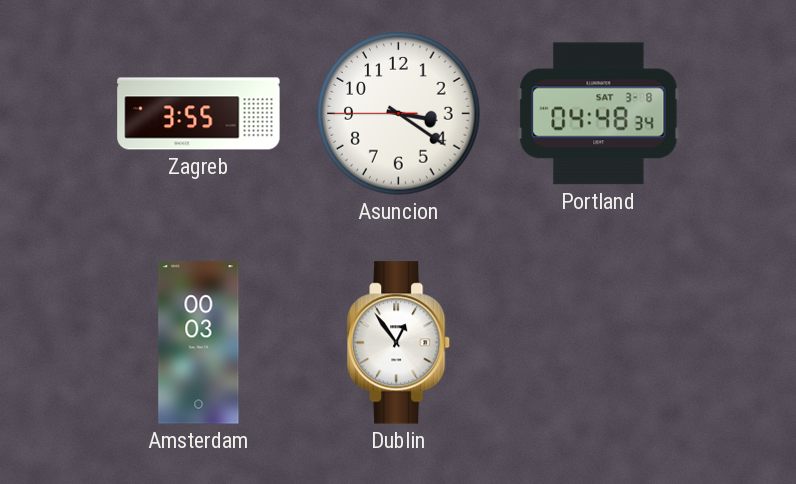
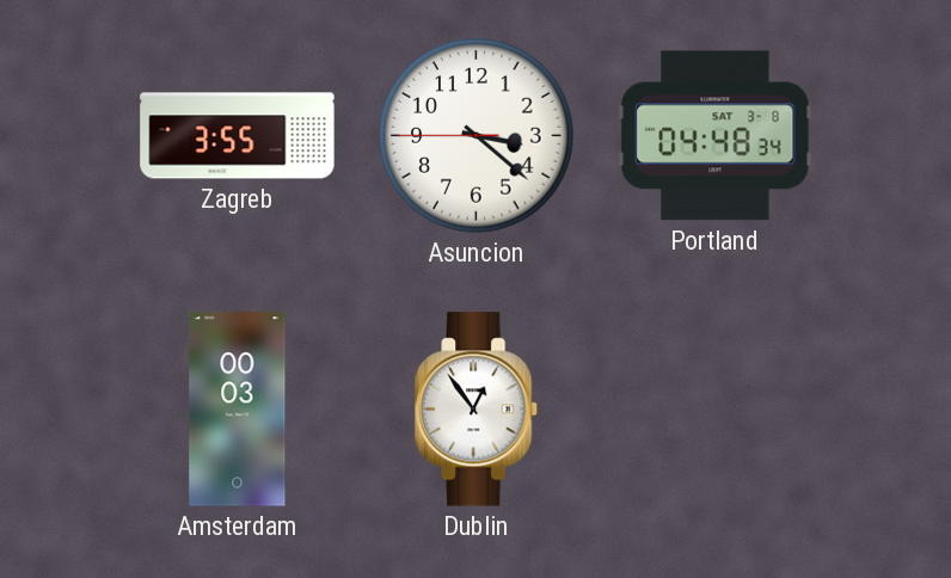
Asuncion: 3:20 -> 3:21
